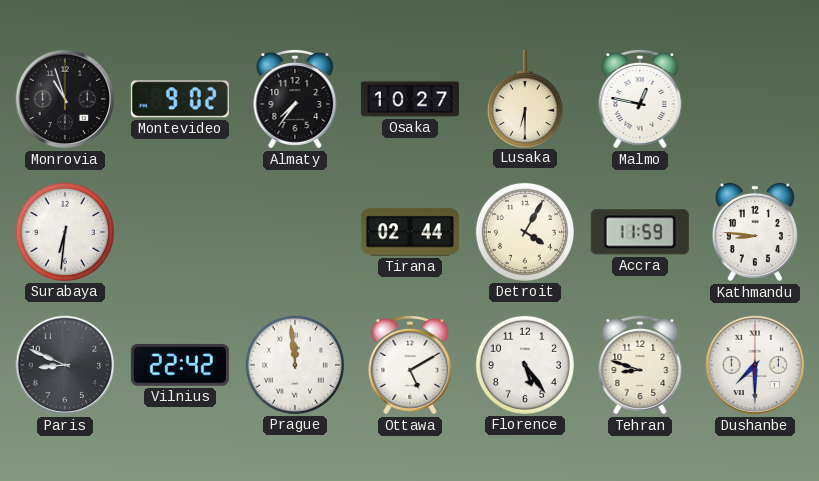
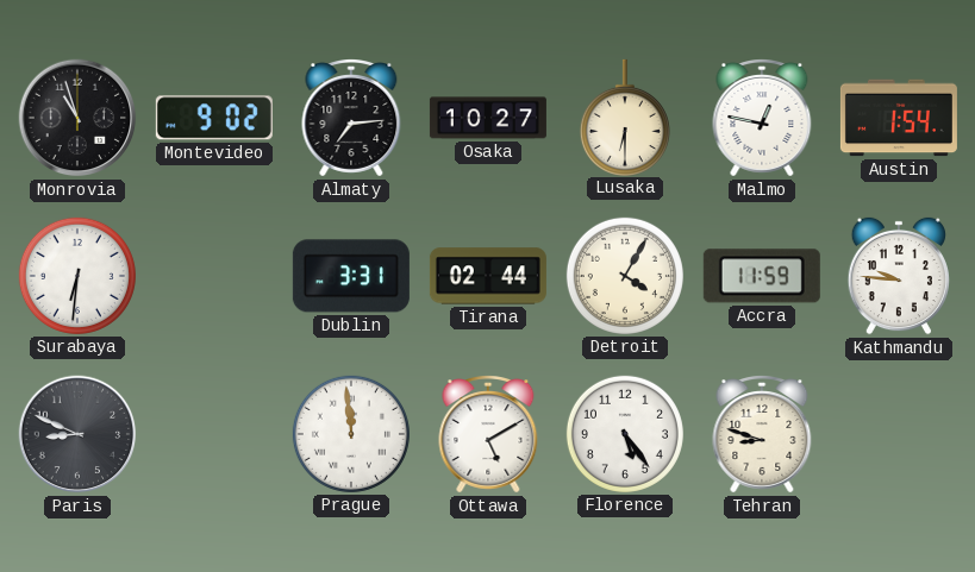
Almaty: 7:36 -> 7:14
Austin: none -> 1:54
Dublin: none -> 3:31
Kathmandu: 8:46 -> 9:46
Vilnius: 22:42 -> none
Dushanbe: 7:30 -> none
